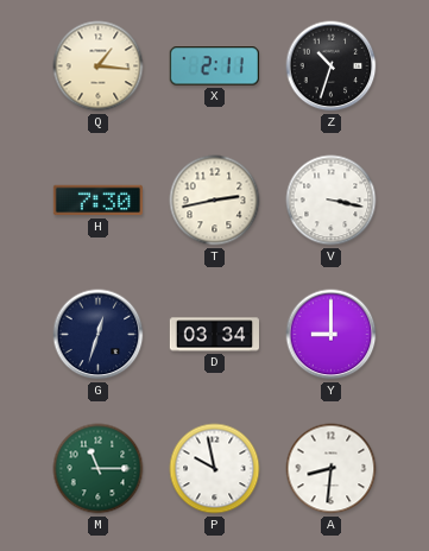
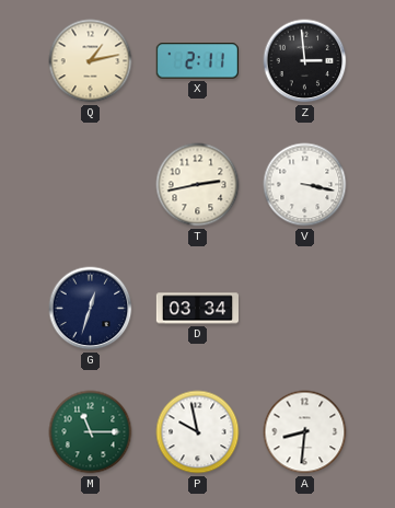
Q: 1:16 -> 1:13
Z: 10:33 -> 2:59
H: 7:30 -> none
Y: 9:00 -> none
